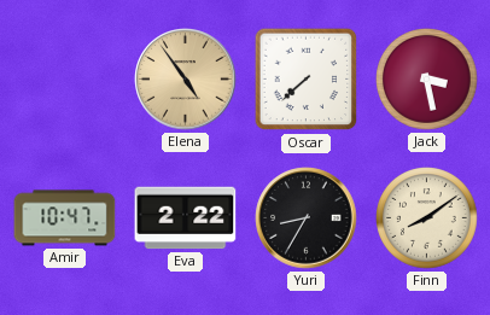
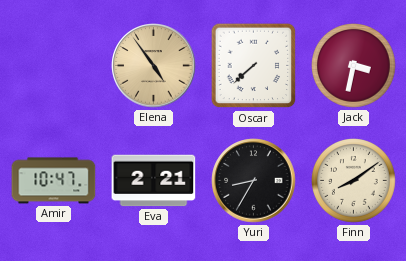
Jack: 3:28 -> 3:32
Eva: 2:22 -> 2:21
